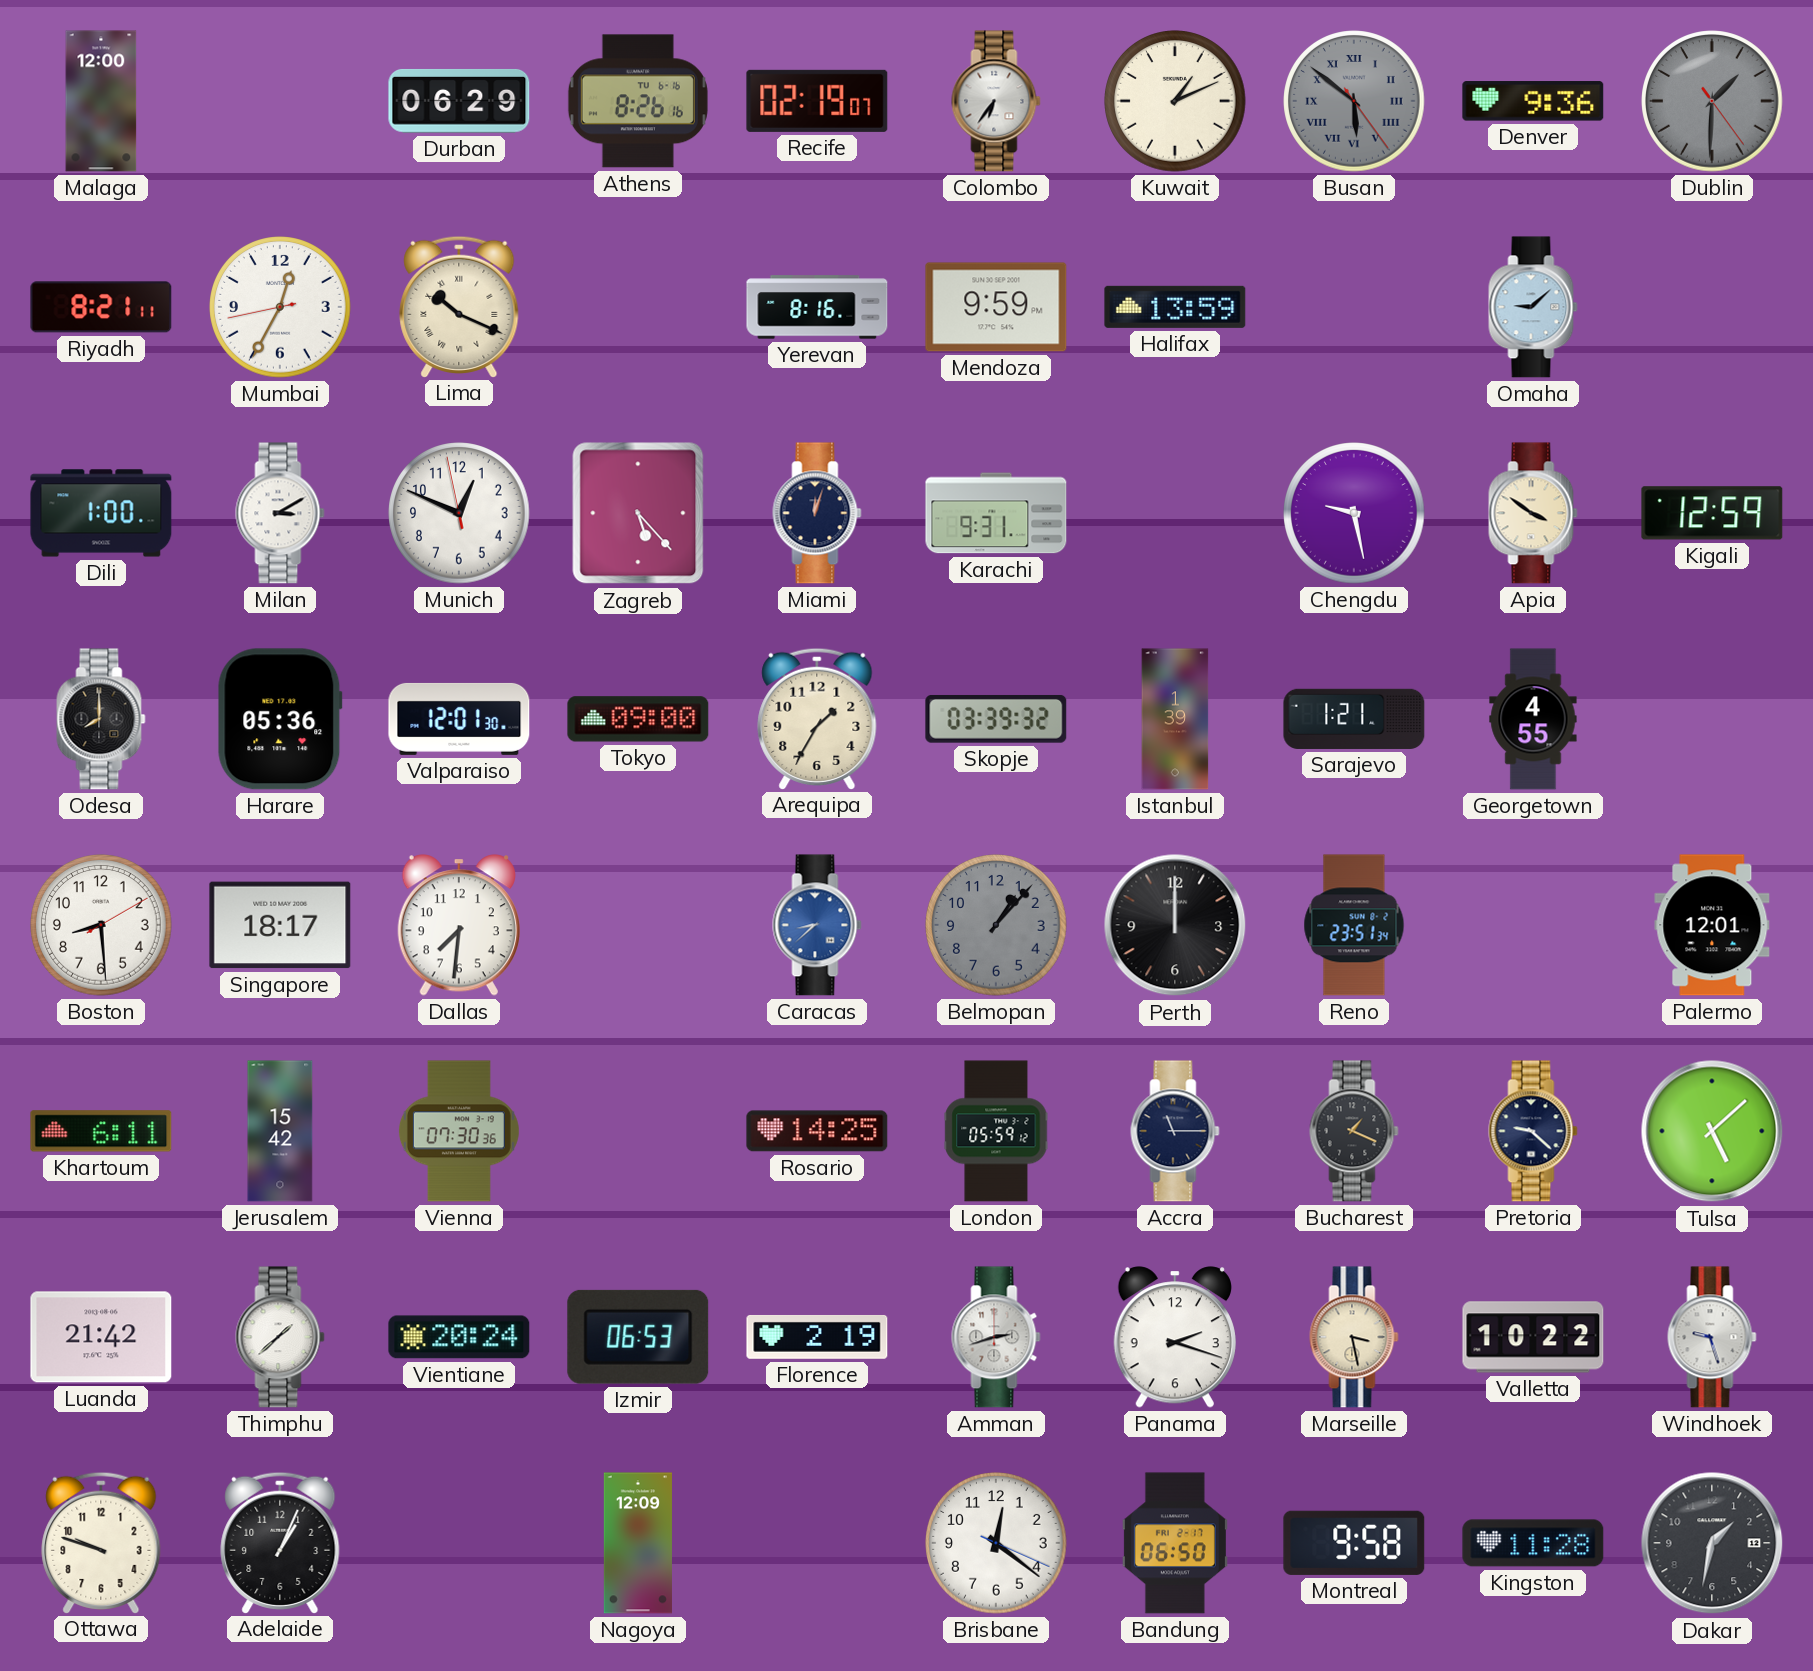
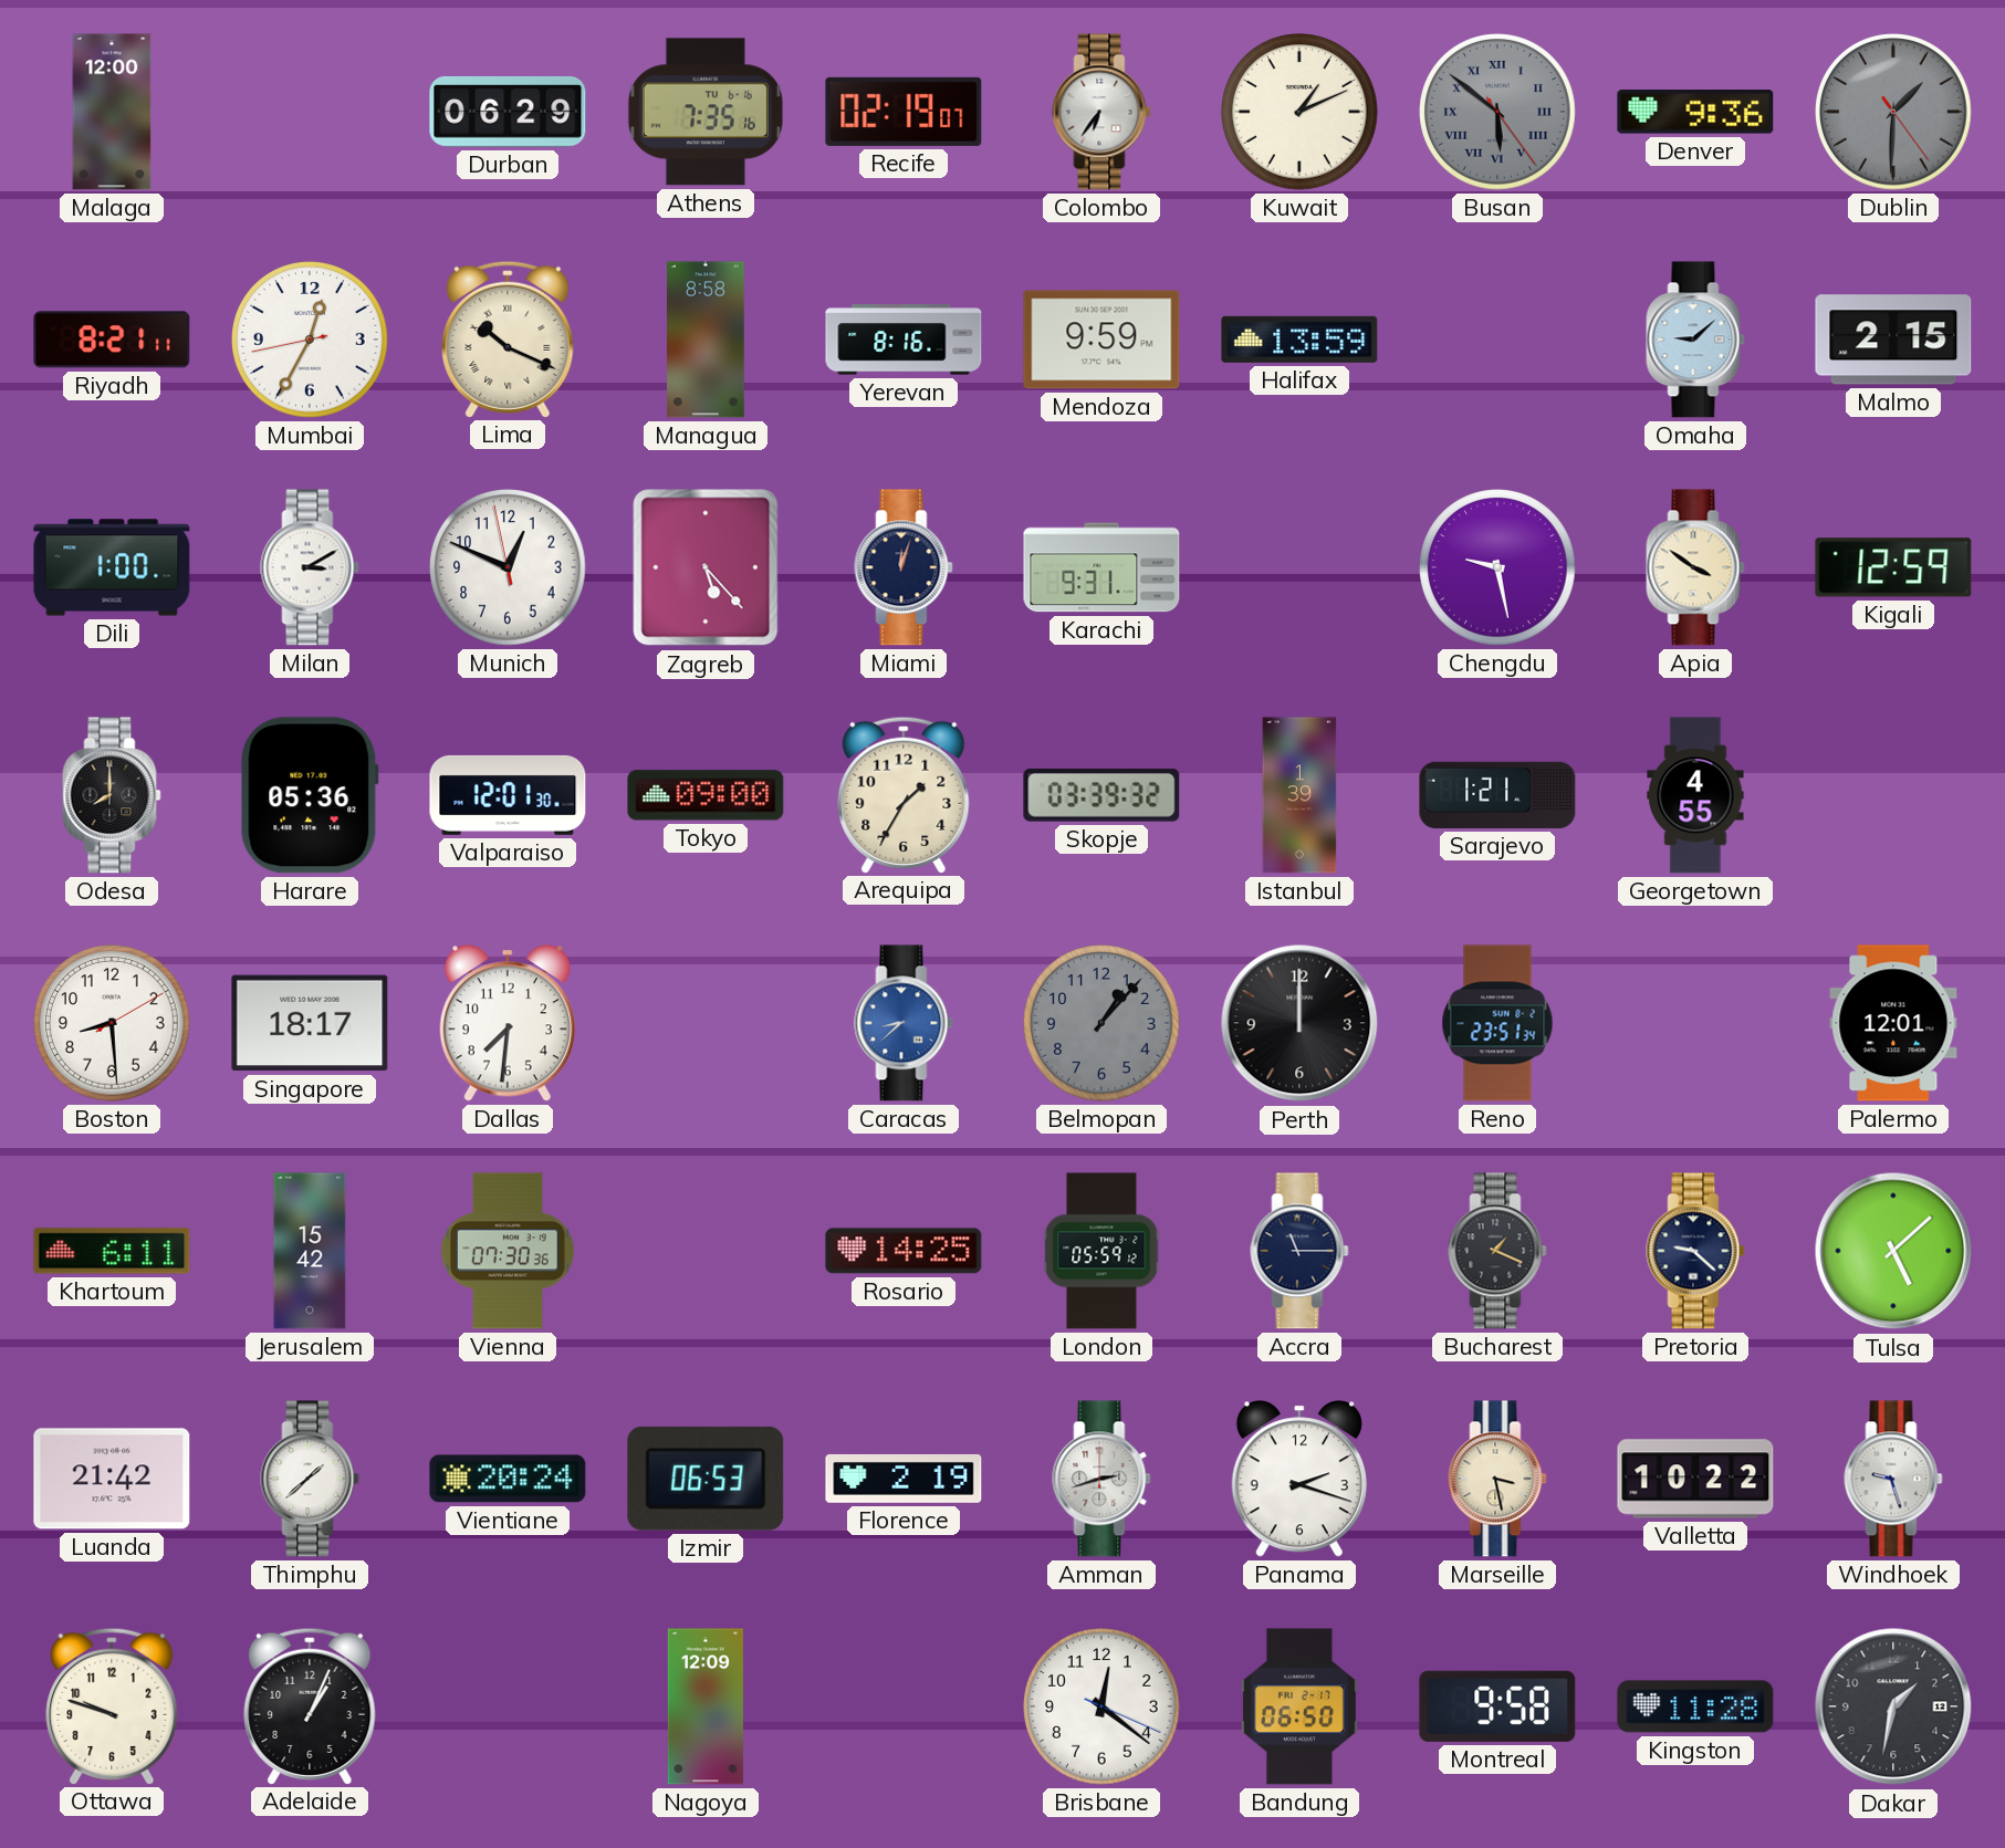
Athens: 8:26 -> 7:35
Managua: none -> 8:58
Malmo: none -> 2:15
